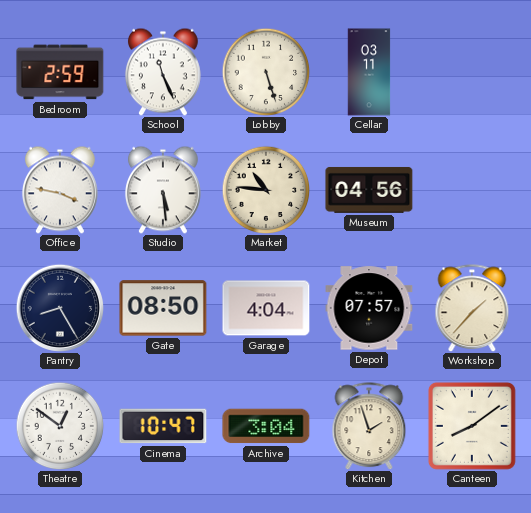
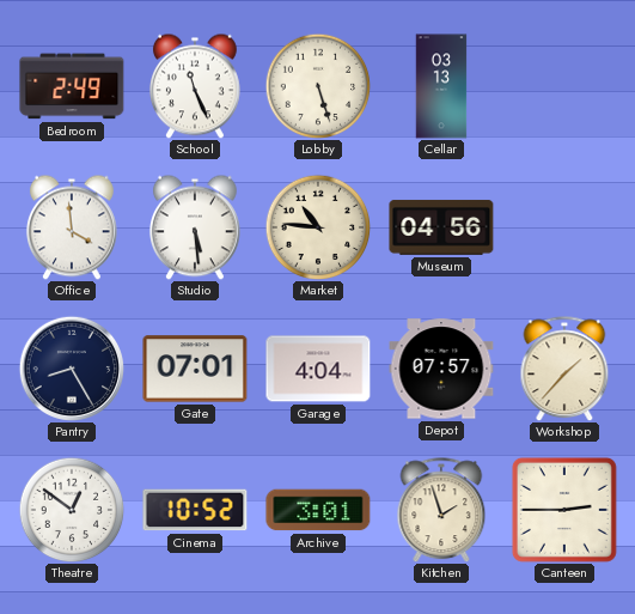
Bedroom: 2:59 -> 2:49
Cellar: 03:11 -> 03:13
Office: 3:47 -> 3:59
Gate: 08:50 -> 07:01
Cinema: 10:47 -> 10:52
Archive: 3:04 -> 3:01
Canteen: 8:09 -> 2:45
